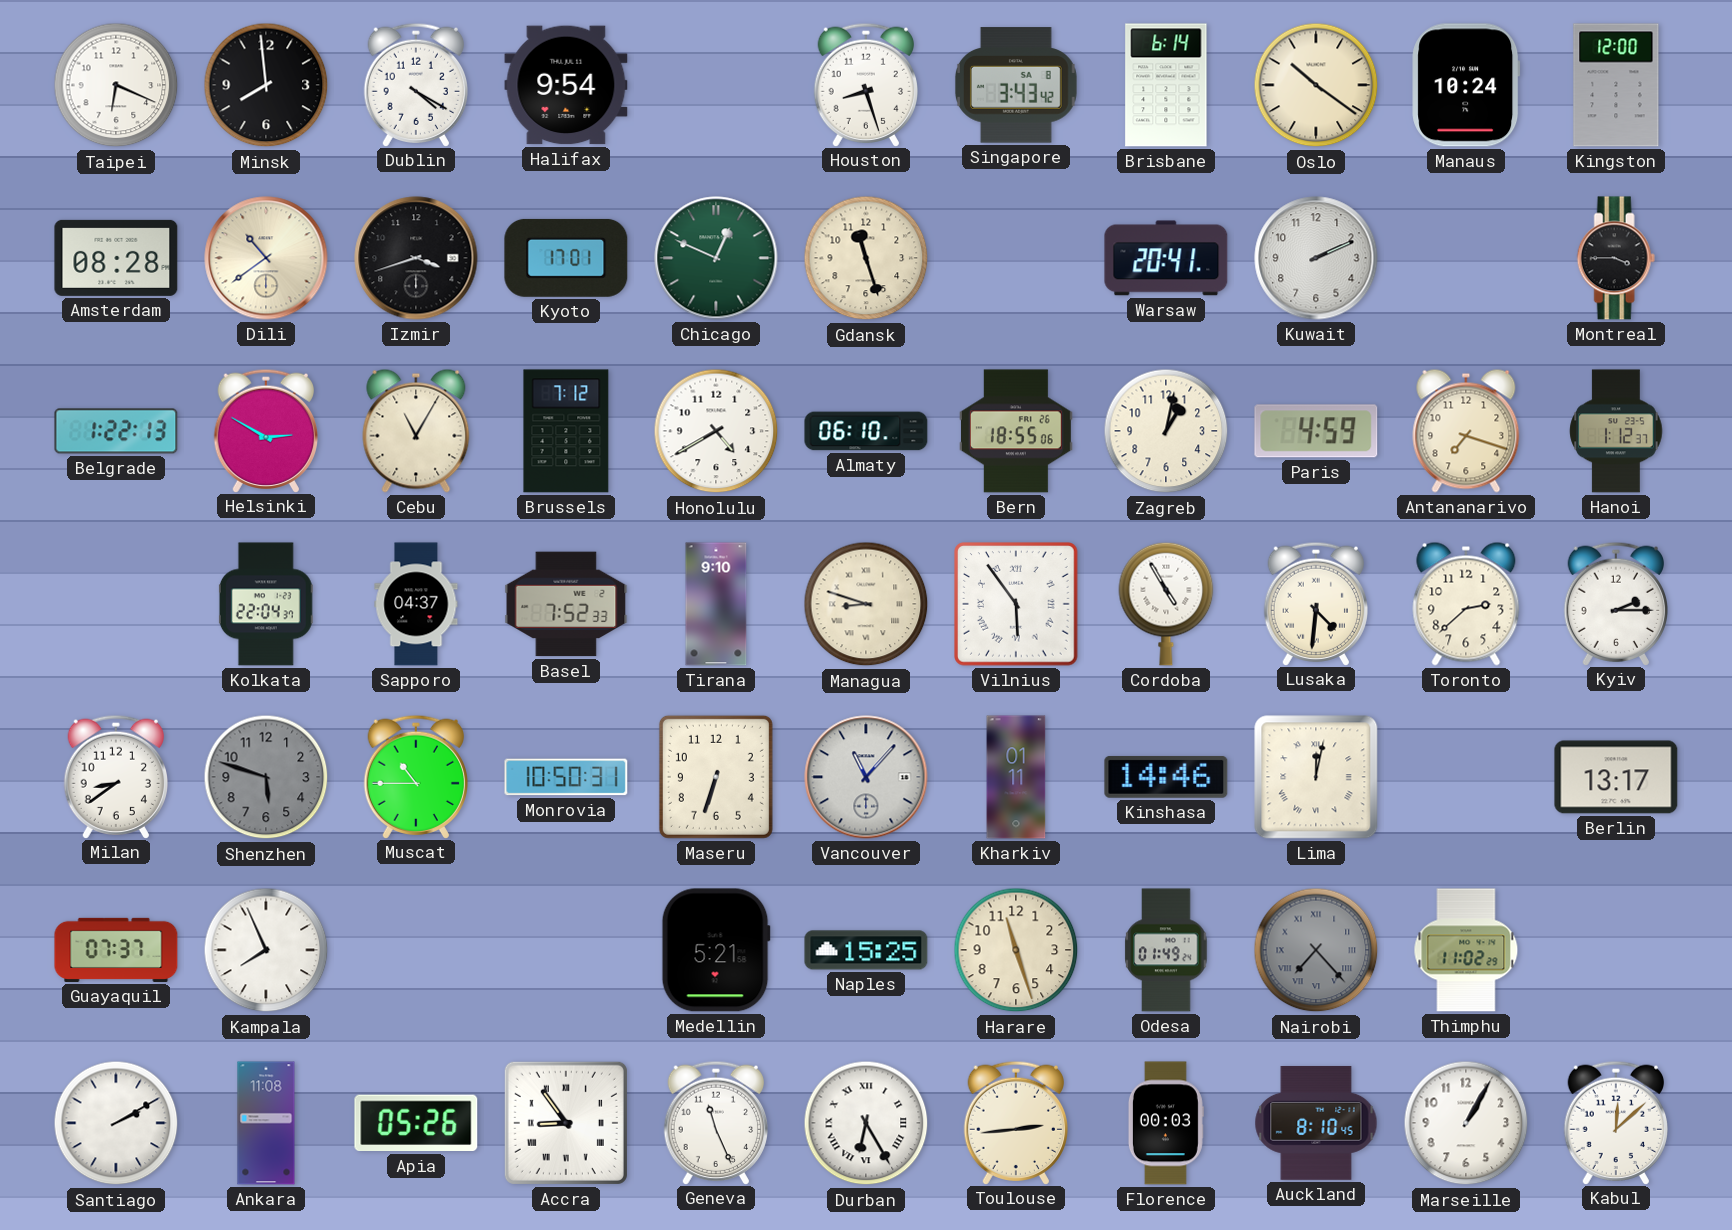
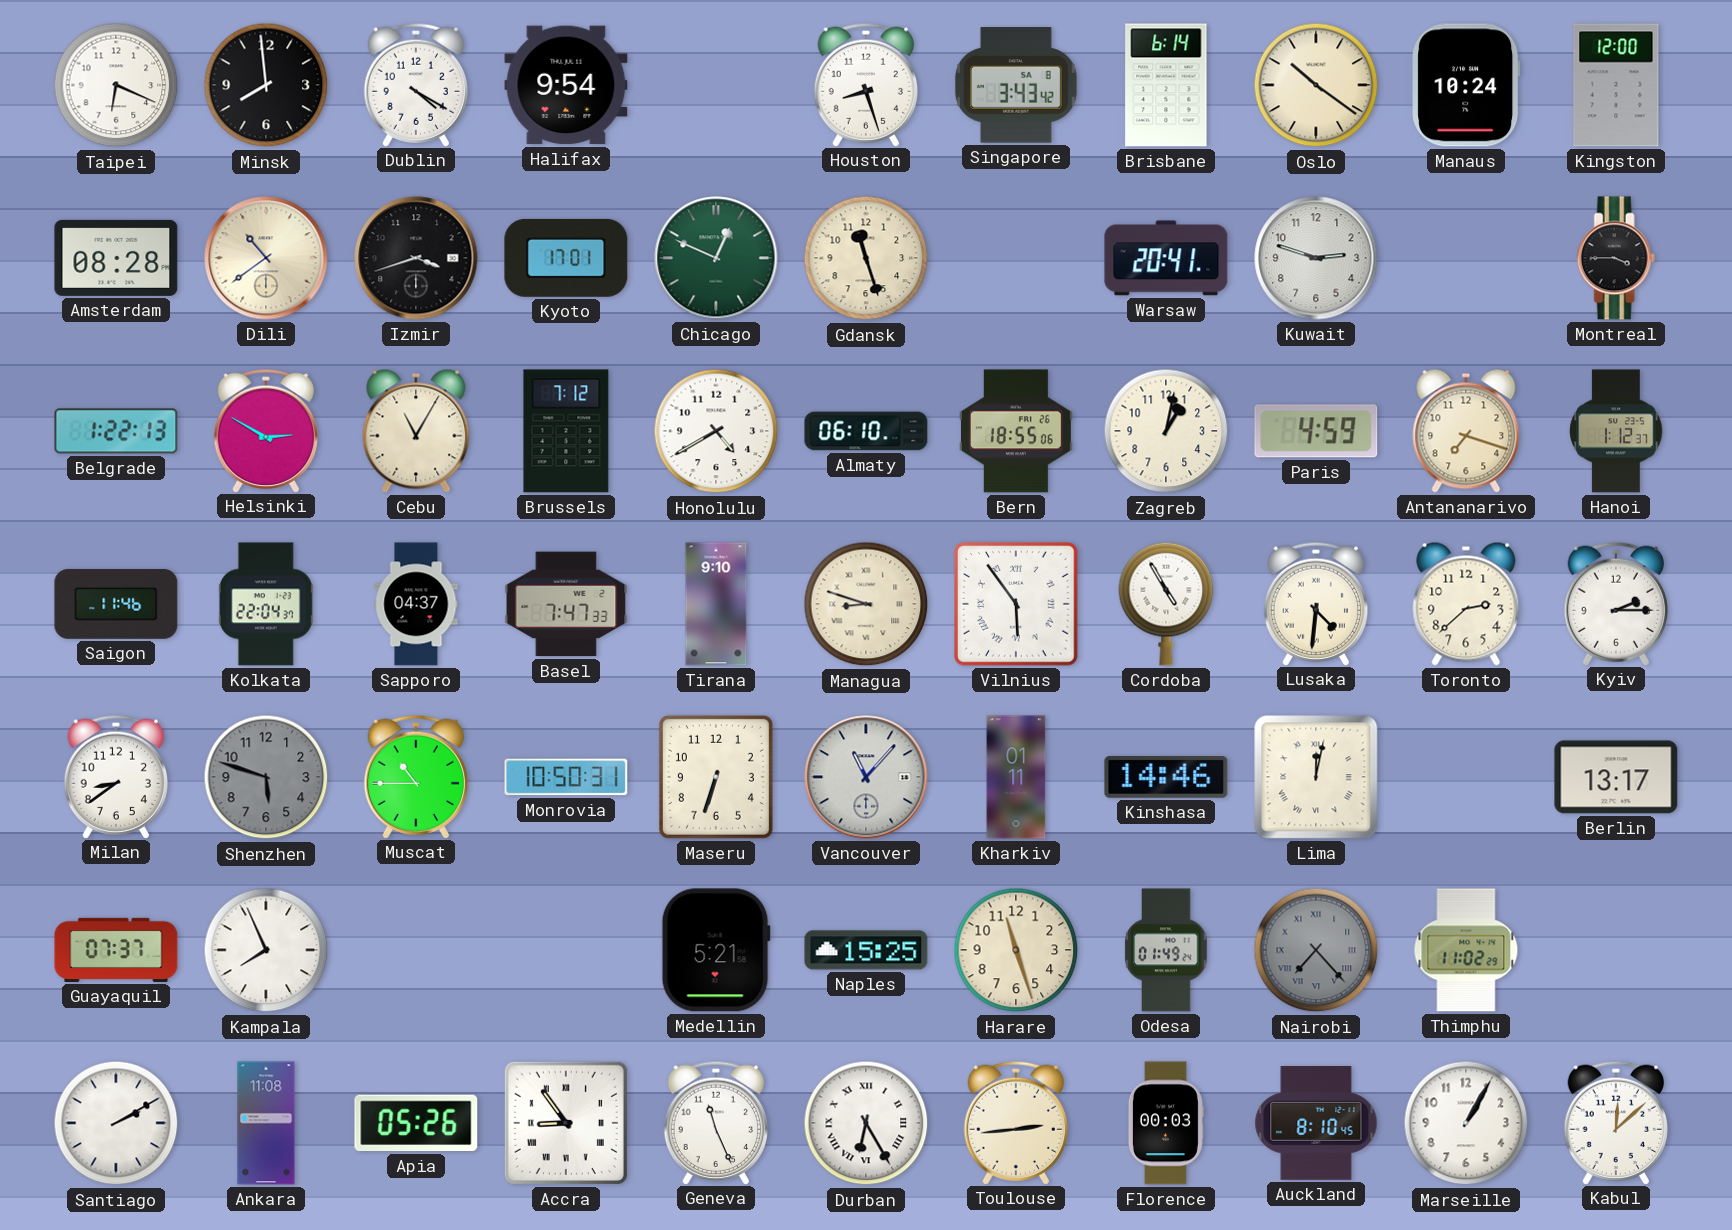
Kuwait: 2:11 -> 2:48
Saigon: none -> 11:46
Basel: 7:52 -> 7:47
